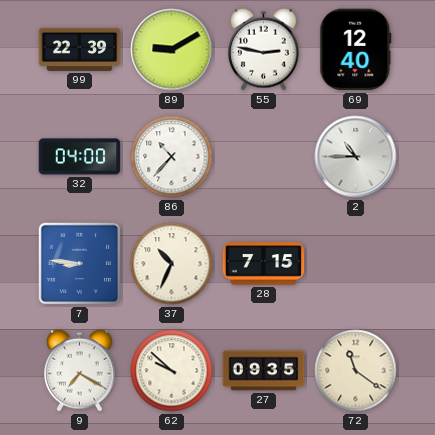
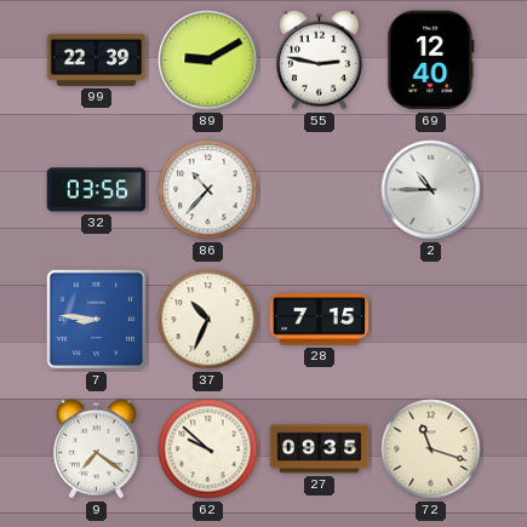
32: 04:00 -> 03:56
9: 7:20 -> 7:21
72: 11:21 -> 11:18
